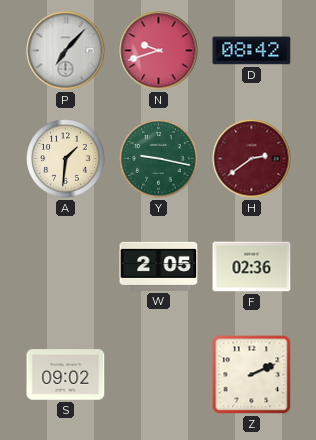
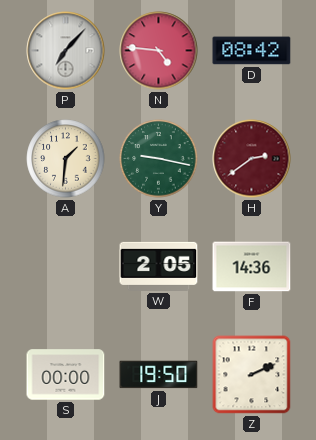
N: 9:42 -> 4:46
F: 02:36 -> 14:36
S: 09:02 -> 00:00
J: none -> 19:50
